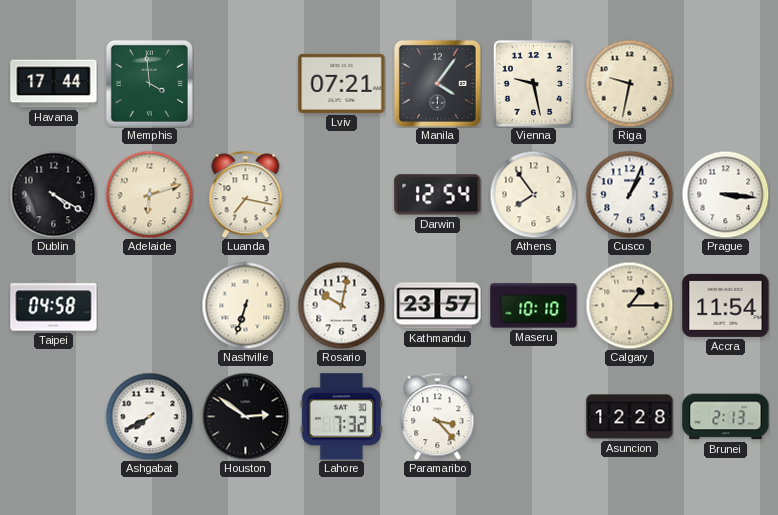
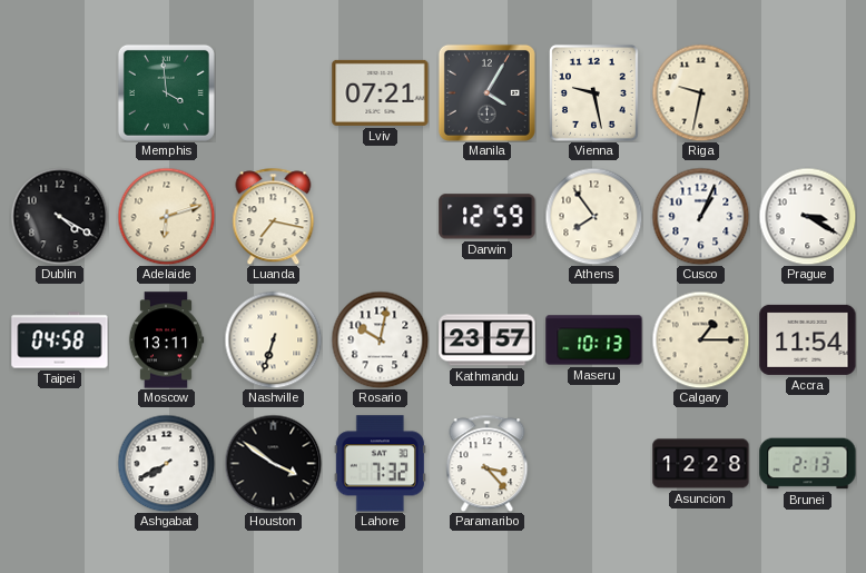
Havana: 17:44 -> none
Manila: 4:06 -> 4:05
Darwin: 12:54 -> 12:59
Prague: 3:16 -> 3:20
Moscow: none -> 13:11
Maseru: 10:10 -> 10:13
Houston: 2:51 -> 3:51
